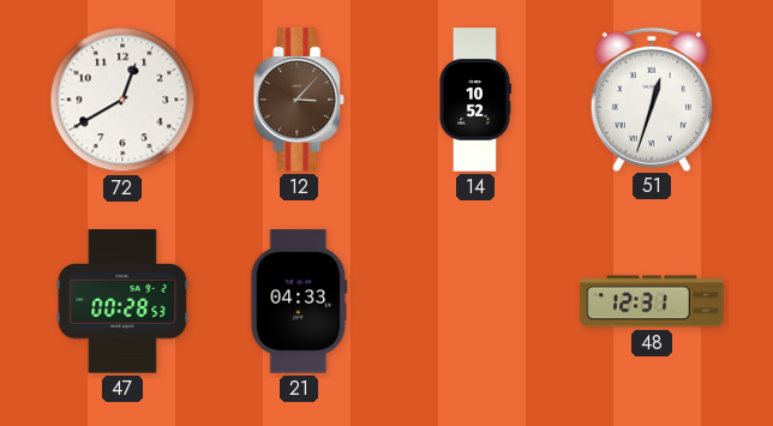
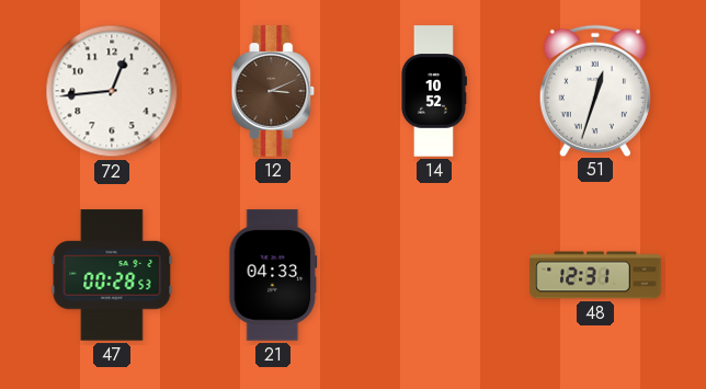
72: 12:40 -> 12:44
12: 3:07 -> 3:11
